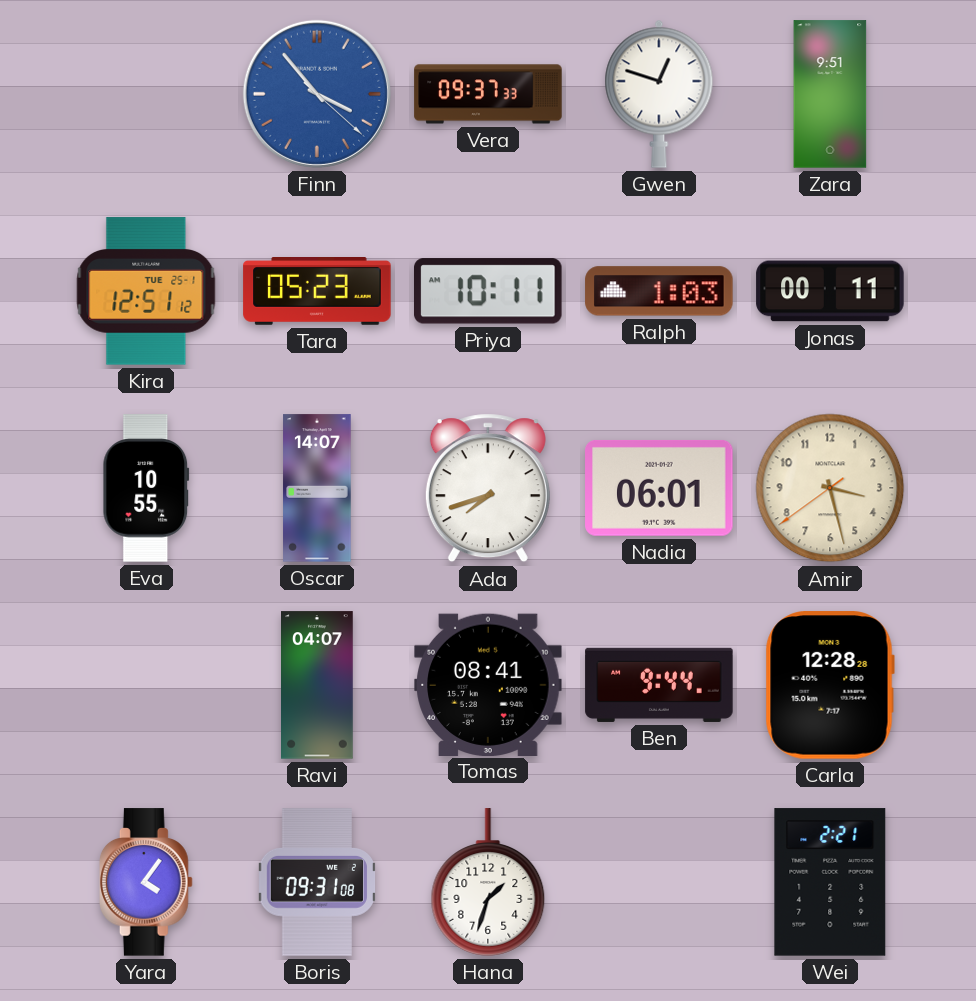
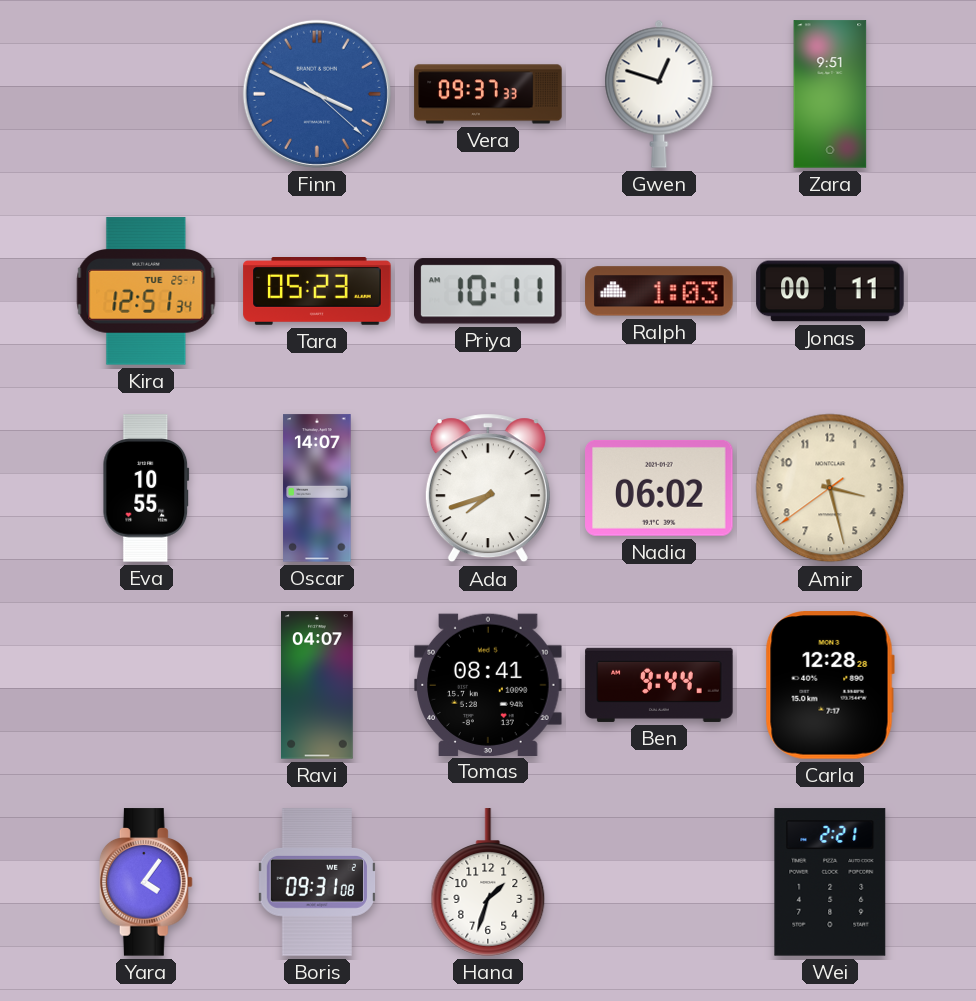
Finn: 3:53 -> 3:49
Kira: 12:51:12 -> 12:51:34
Nadia: 06:01 -> 06:02
